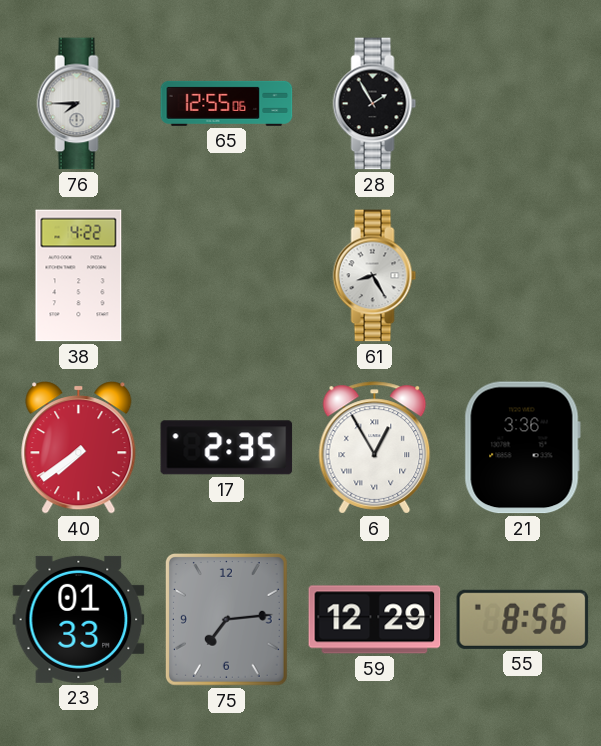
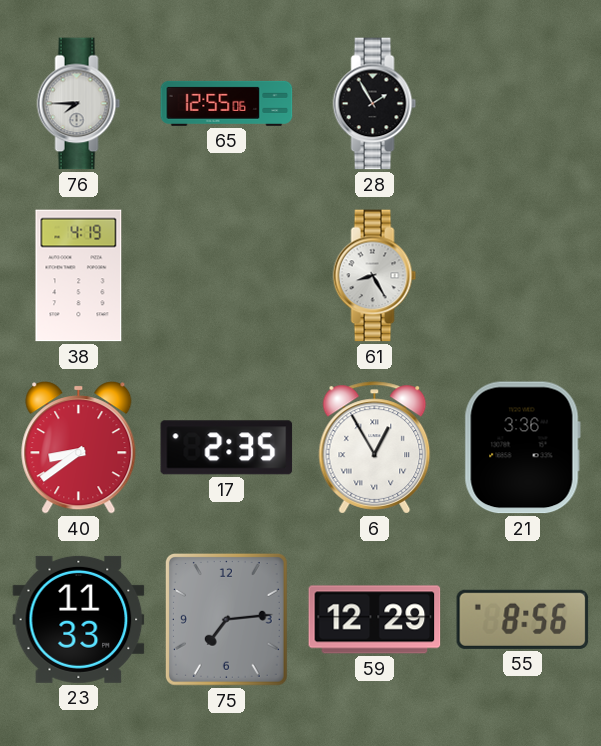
38: 4:22 -> 4:19
40: 7:39 -> 8:39
23: 01:33 -> 11:33
